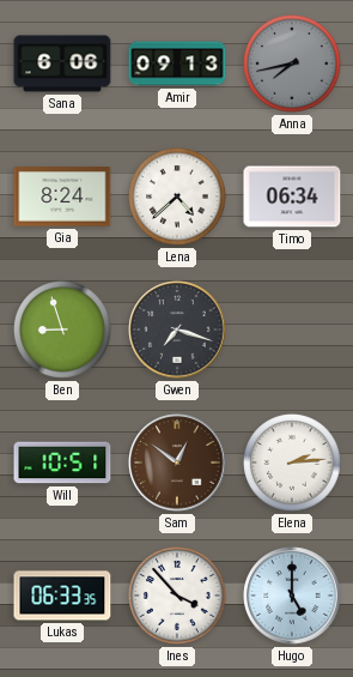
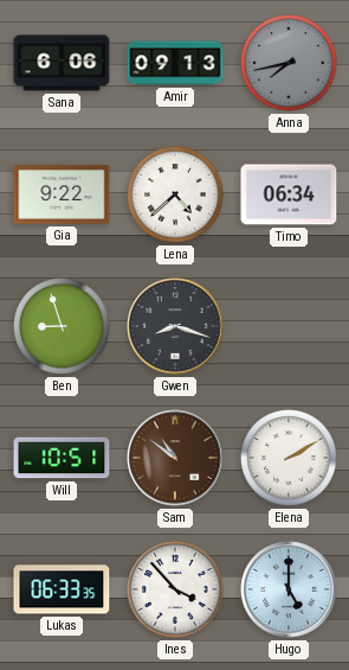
Gia: 8:24 -> 9:22
Gwen: 7:18 -> 8:18
Sam: 12:51 -> 10:51
Elena: 2:14 -> 2:10
